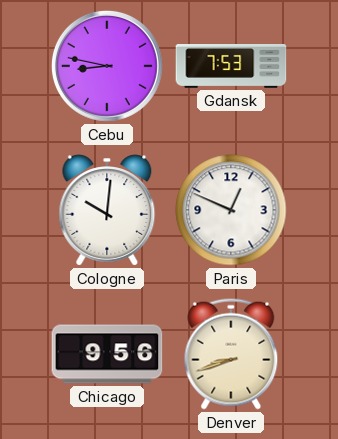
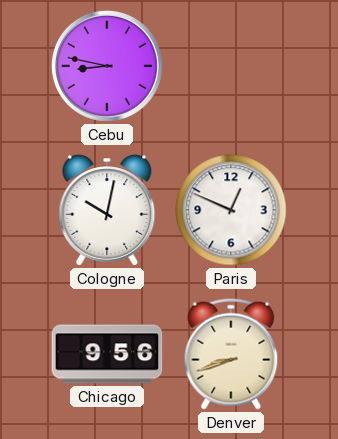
Gdansk: 7:53 -> none
Cologne: 10:01 -> 10:02
